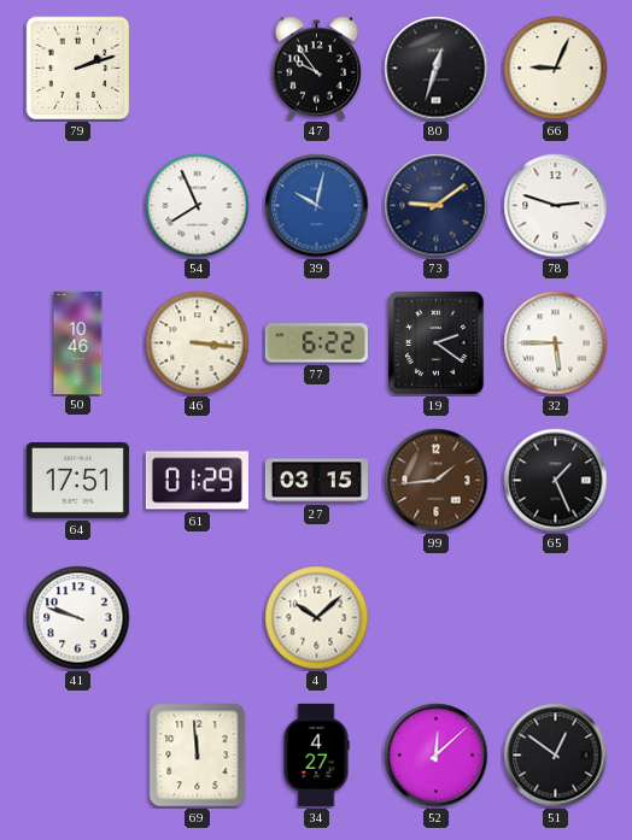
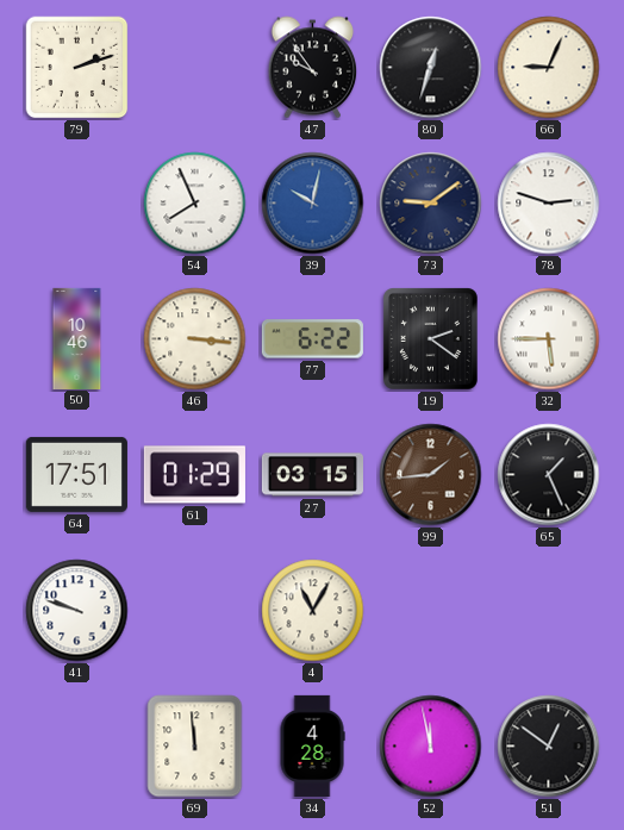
4: 10:08 -> 11:05
34: 4:27 -> 4:28
52: 12:08 -> 11:58
